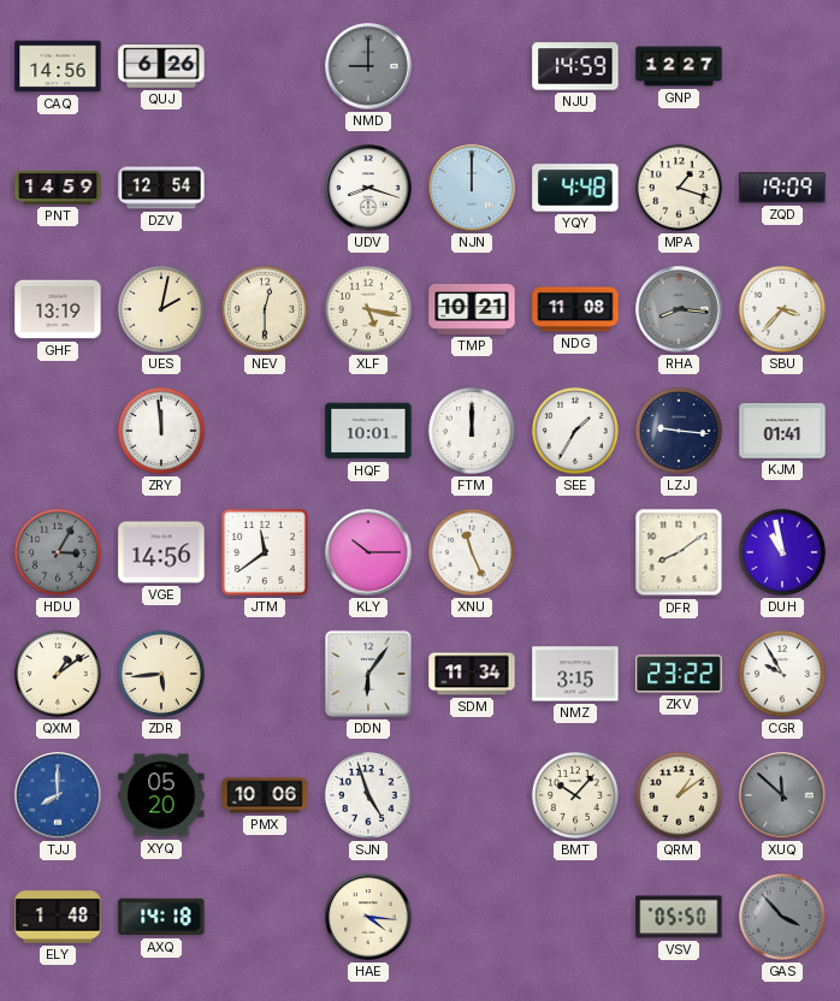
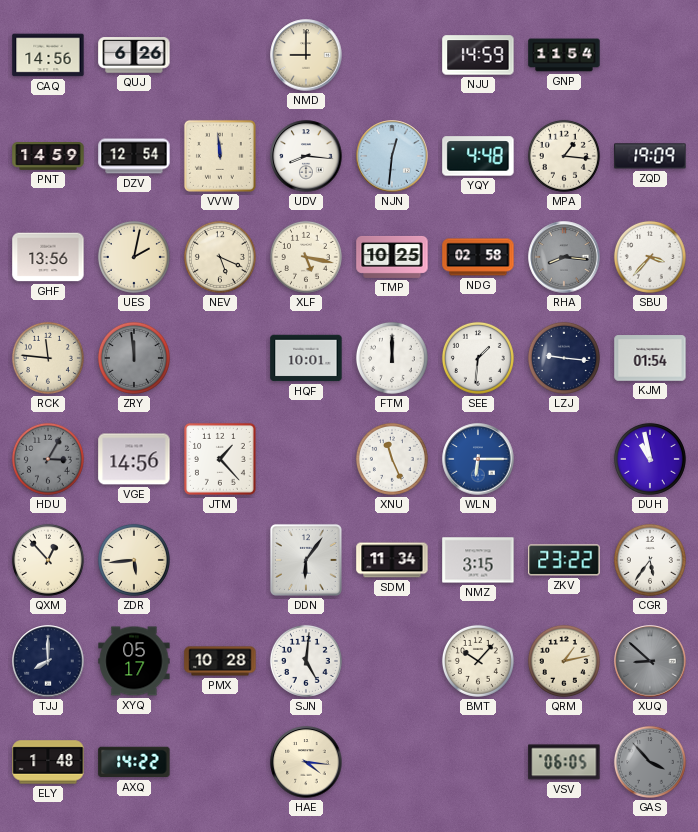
NMD dial: grey -> cream
GNP: 12:27 -> 11:54
VVW: none -> 11:59
UDV: 8:18 -> 8:16
NJN: 12:00 -> 12:31
MPA: 1:18 -> 1:16
GHF: 13:19 -> 13:56
NEV: 12:30 -> 5:19
TMP: 10:21 -> 10:25
NDG: 11:08 -> 02:58
RCK: none -> 11:46
ZRY dial: white -> grey
SEE: 1:35 -> 1:31
KJM: 01:41 -> 01:54
JTM: 11:39 -> 1:23
KLY: 10:15 -> none
WLN: none -> 6:15
DFR: 8:09 -> none
QXM: 1:09 -> 12:53
CGR: 9:55 -> 5:36
TJJ dial: blue -> navy
XYQ: 05:20 -> 05:17
PMX: 10:06 -> 10:28
SJN: 4:57 -> 5:01
QRM: 1:09 -> 1:13
XUQ: 11:52 -> 8:52
AXQ: 14:18 -> 14:22
VSV: 05:50 -> 06:05
